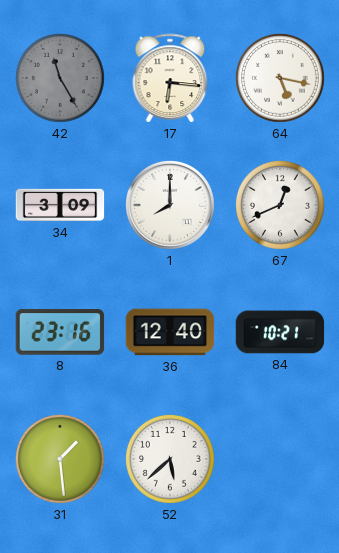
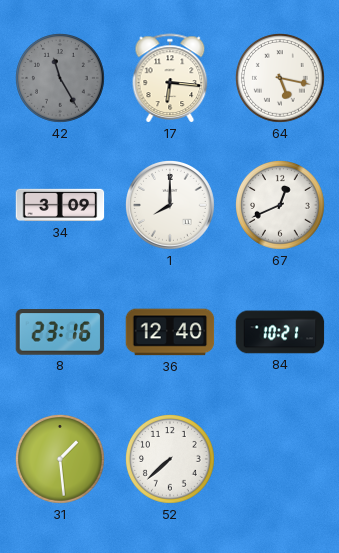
52: 5:38 -> 7:38
